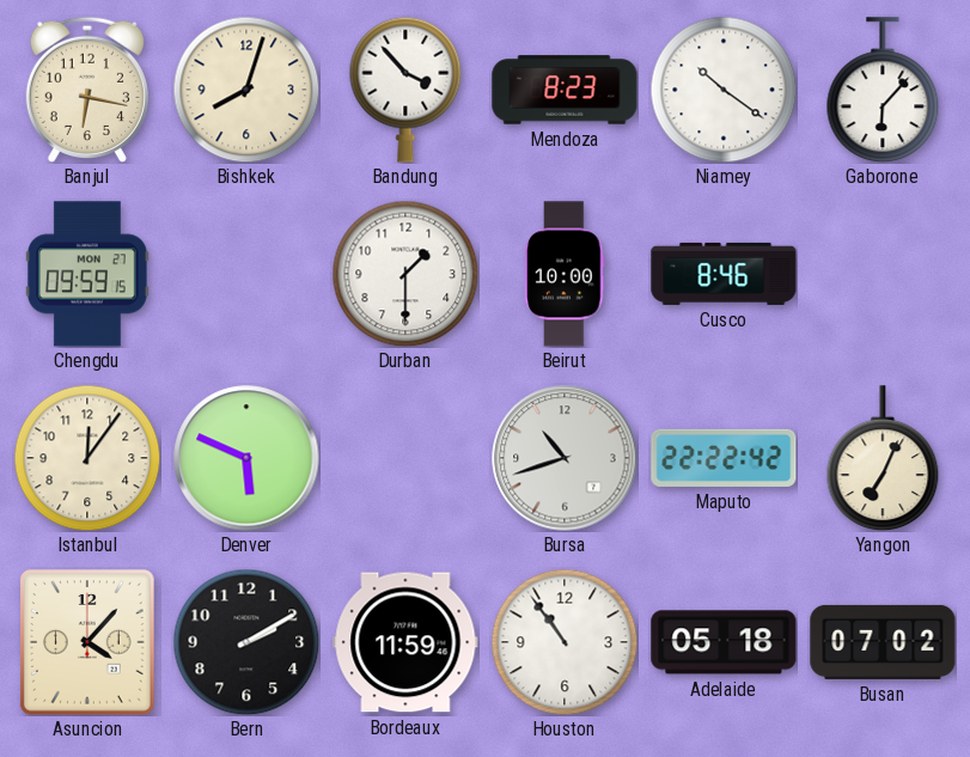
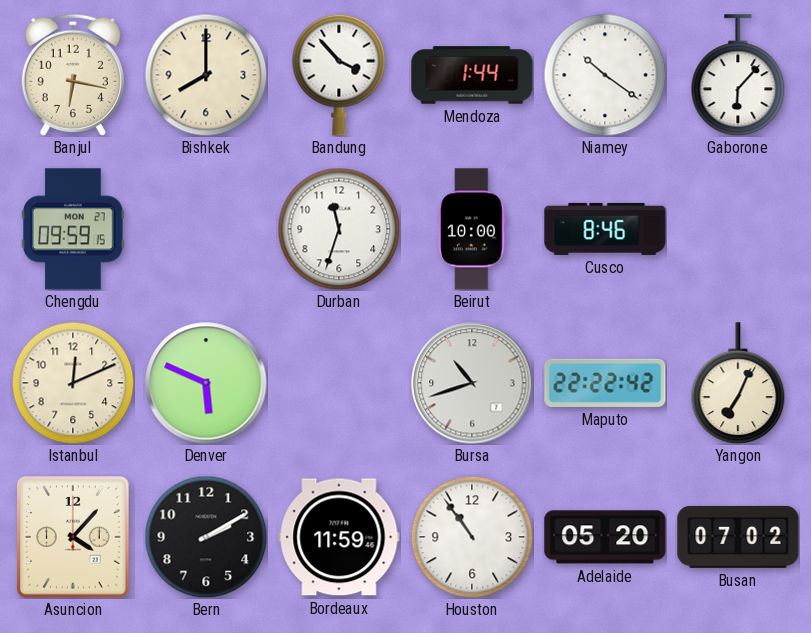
Bishkek: 8:03 -> 8:00
Mendoza: 8:23 -> 1:44
Durban: 1:30 -> 11:33
Istanbul: 12:06 -> 12:11
Adelaide: 05:18 -> 05:20
